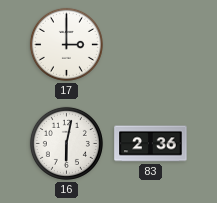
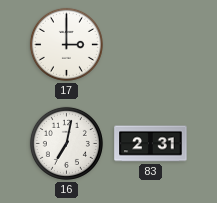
16: 6:02 -> 7:02
83: 2:36 -> 2:31
